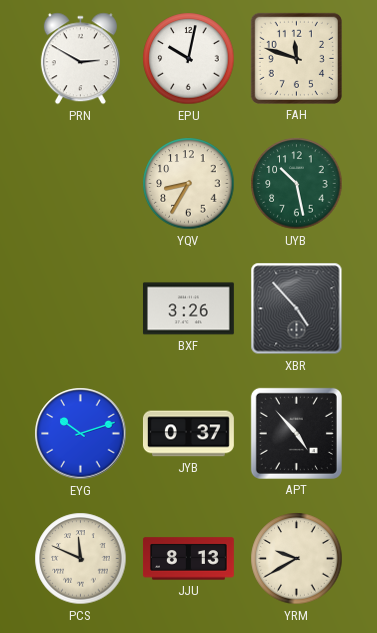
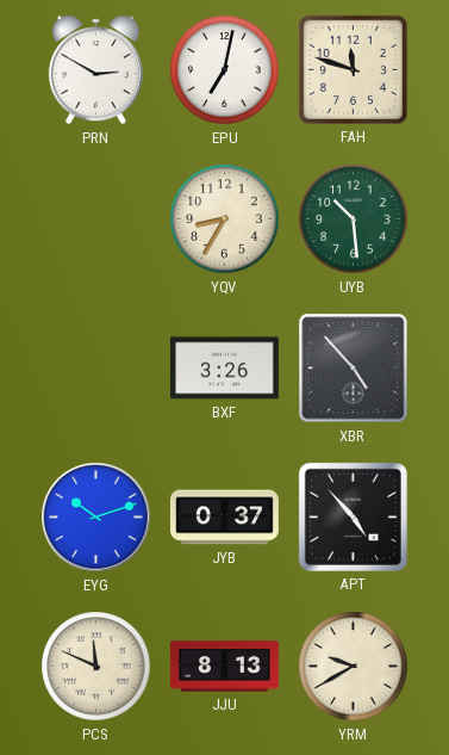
EPU: 10:02 -> 7:02
UYB: 10:28 -> 10:29
